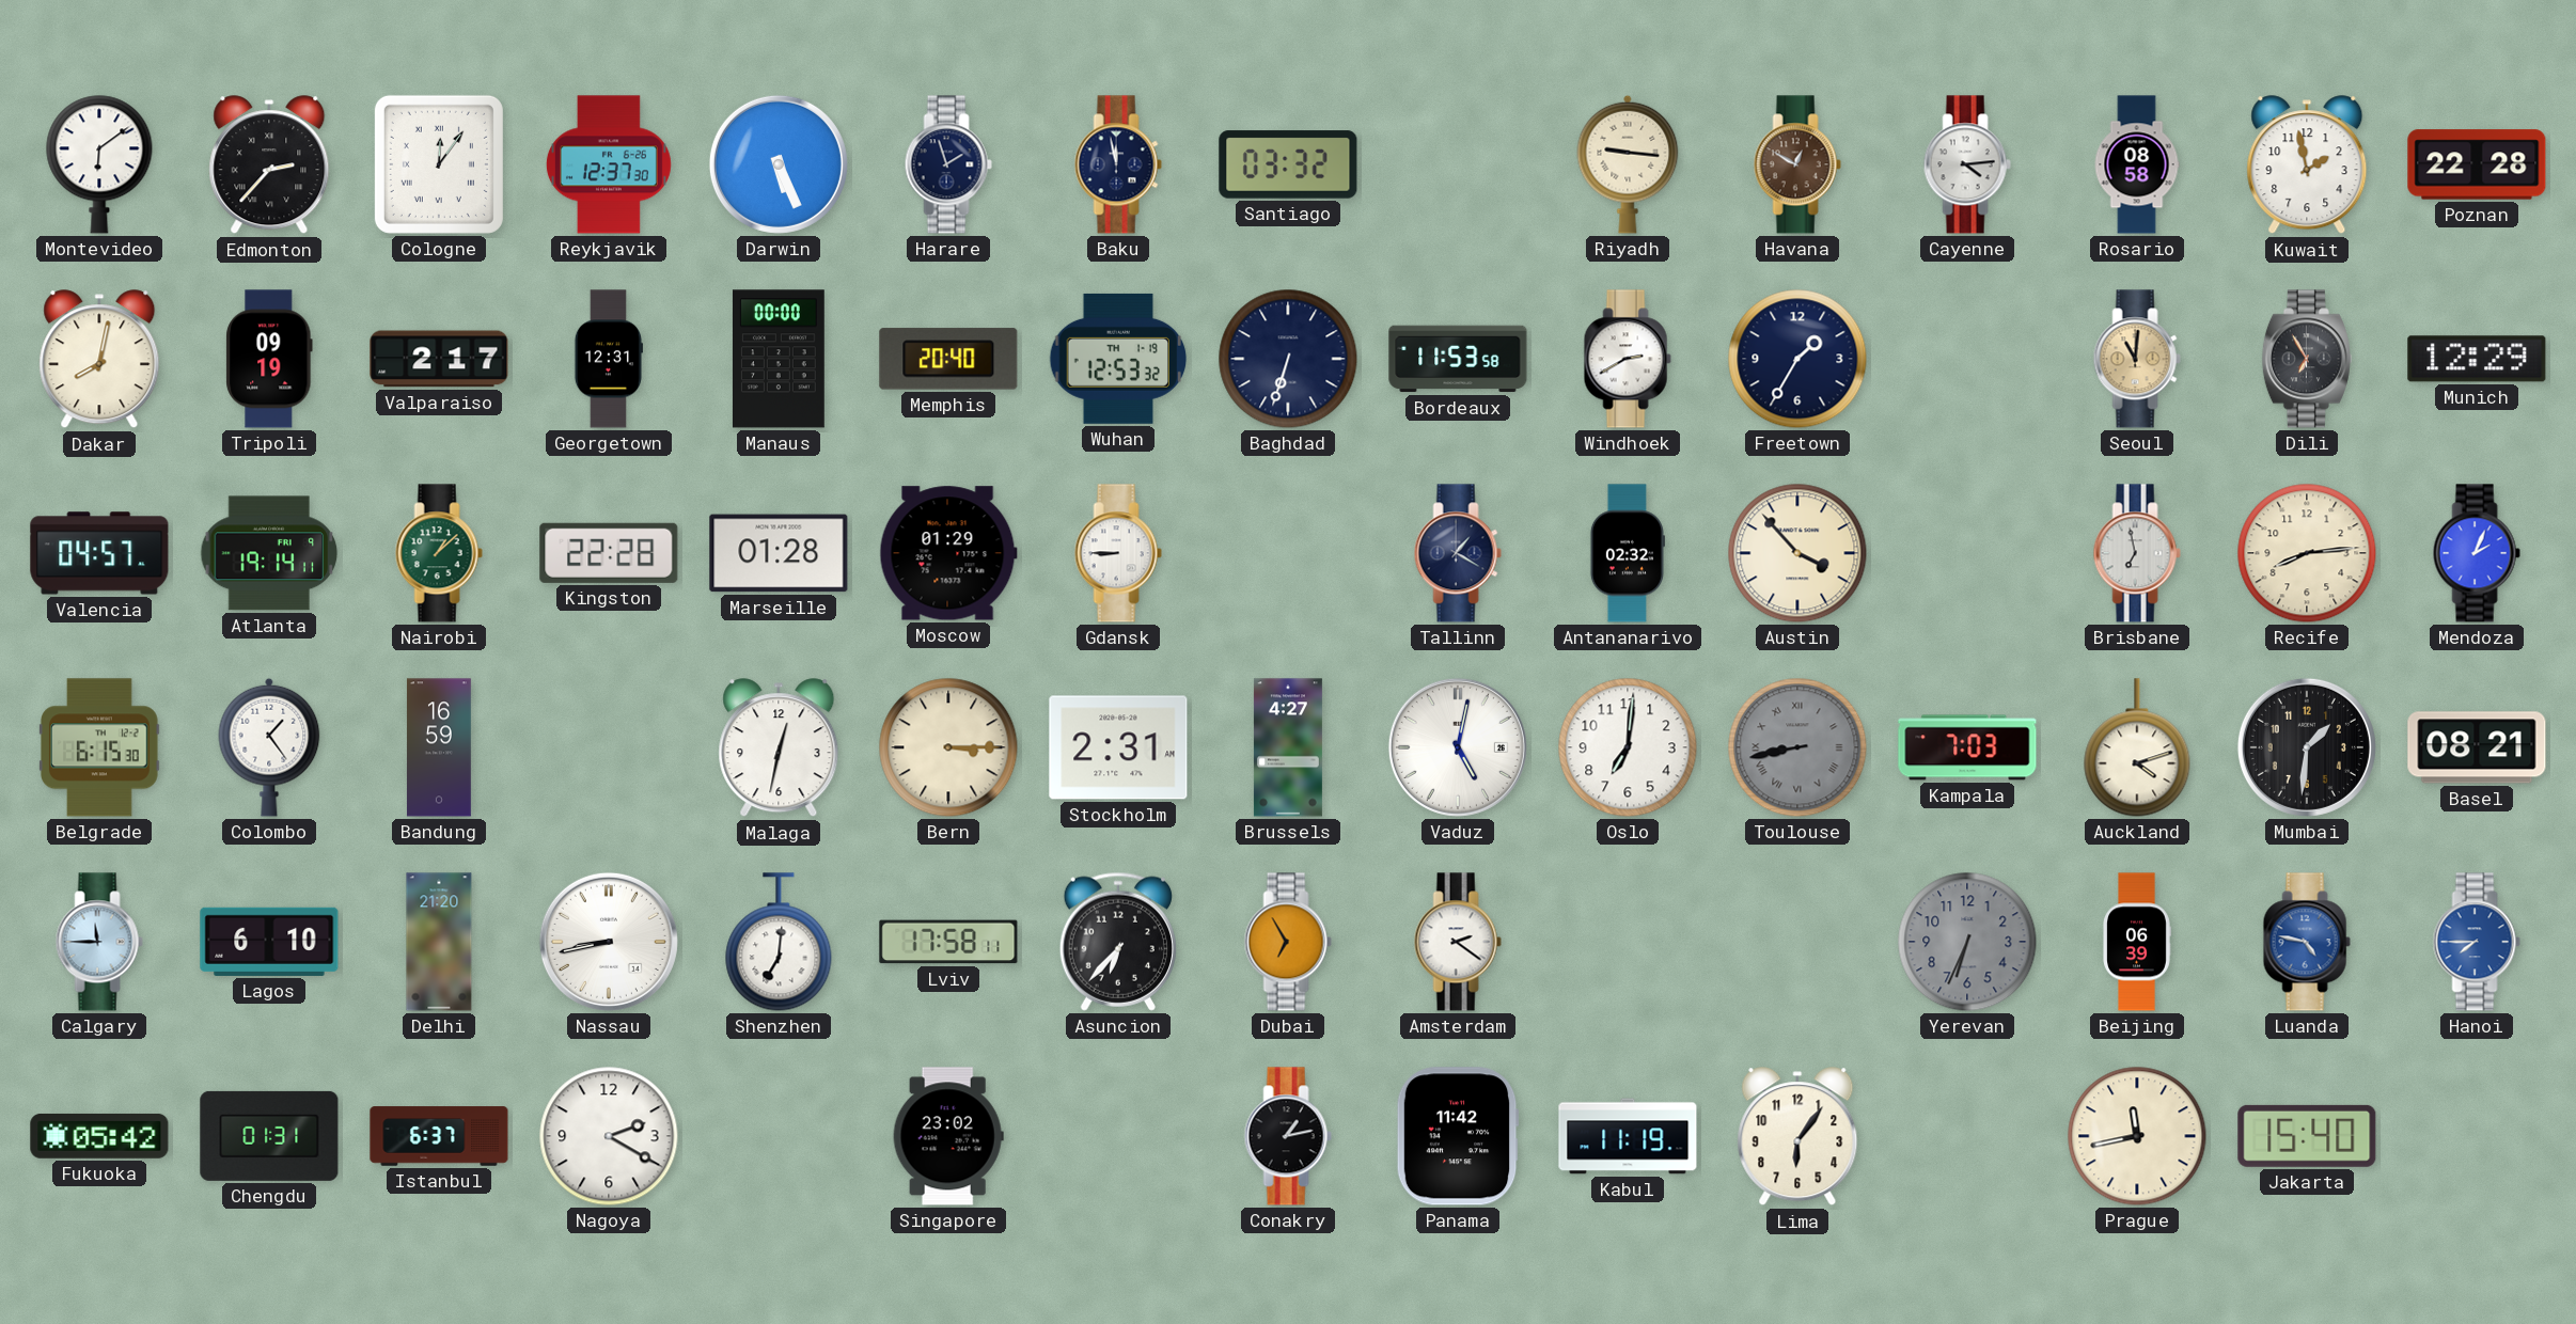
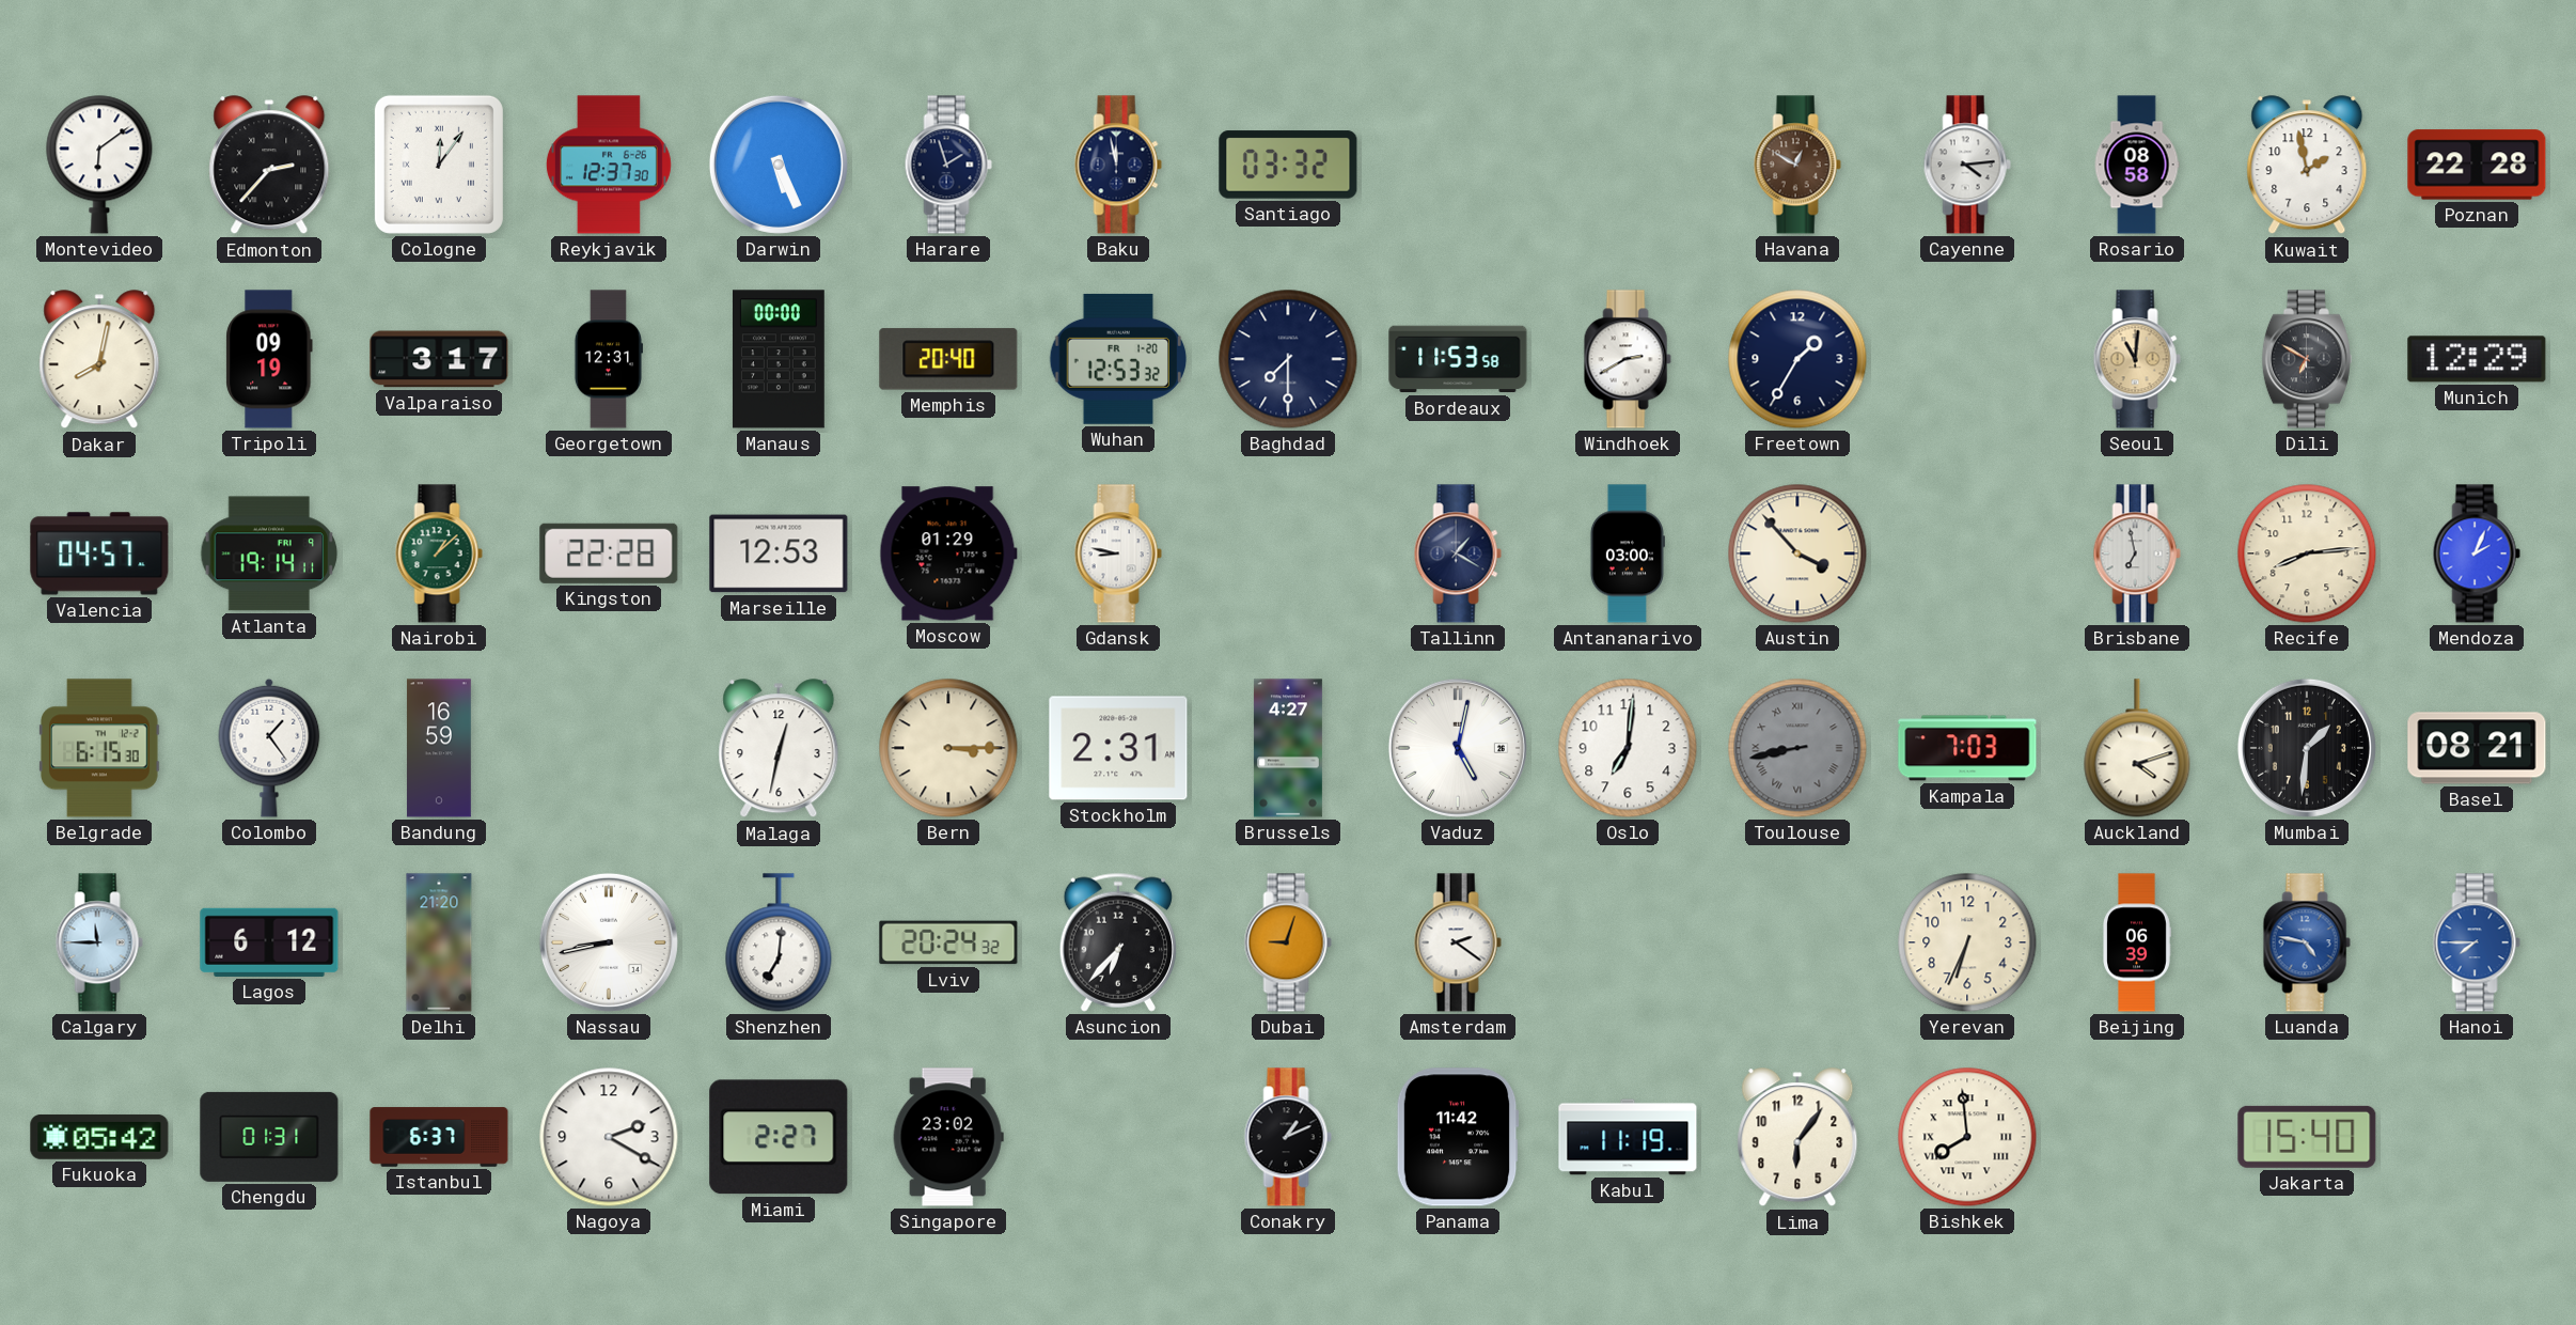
Riyadh: 9:16 -> none
Valparaiso: 2:17 -> 3:17
Wuhan date: TH 1-19 -> FR 1-20
Baghdad: 6:33 -> 7:30
Dili: 6:55 -> 6:50
Marseille: 01:28 -> 12:53
Gdansk: 8:45 -> 8:47
Antananarivo: 02:32 -> 03:00
Lagos: 6:10 -> 6:12
Lviv: 17:58 -> 20:24
Dubai: 6:55 -> 9:03
Yerevan dial: grey -> cream
Miami: none -> 2:27
Conakry: 1:13 -> 1:11
Bishkek: none -> 7:59
Prague: 11:43 -> none
